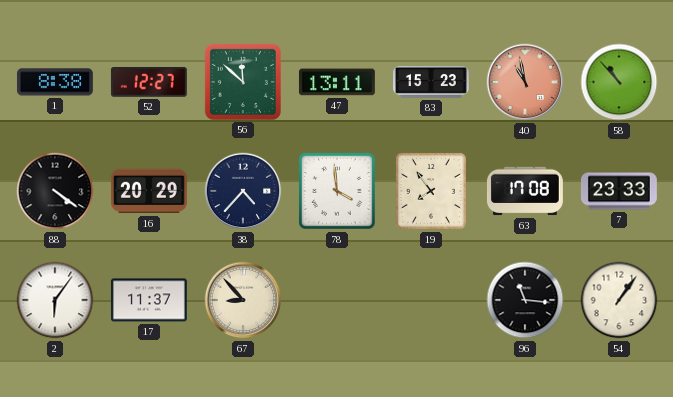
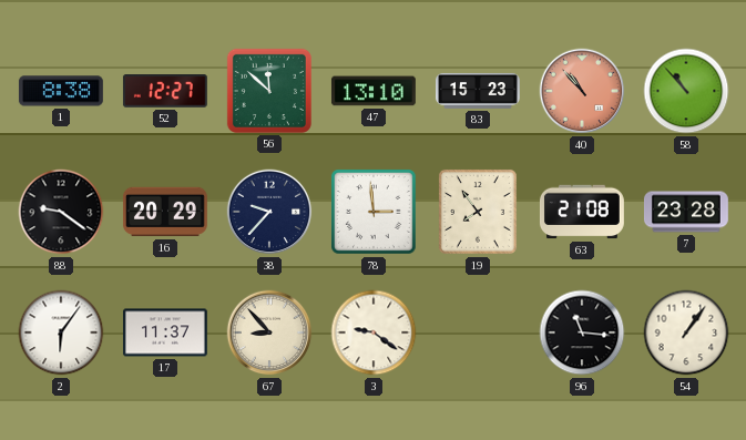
47: 13:11 -> 13:10
40: 10:58 -> 10:53
88: 4:21 -> 9:21
38: 4:37 -> 9:37
78: 3:59 -> 2:59
63: 17:08 -> 21:08
7: 23:33 -> 23:28
3: none -> 9:21
